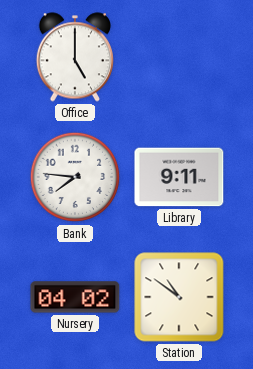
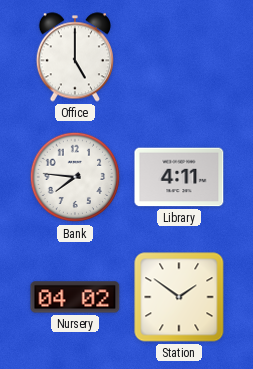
Library: 9:11 -> 4:11
Station: 10:51 -> 1:51
